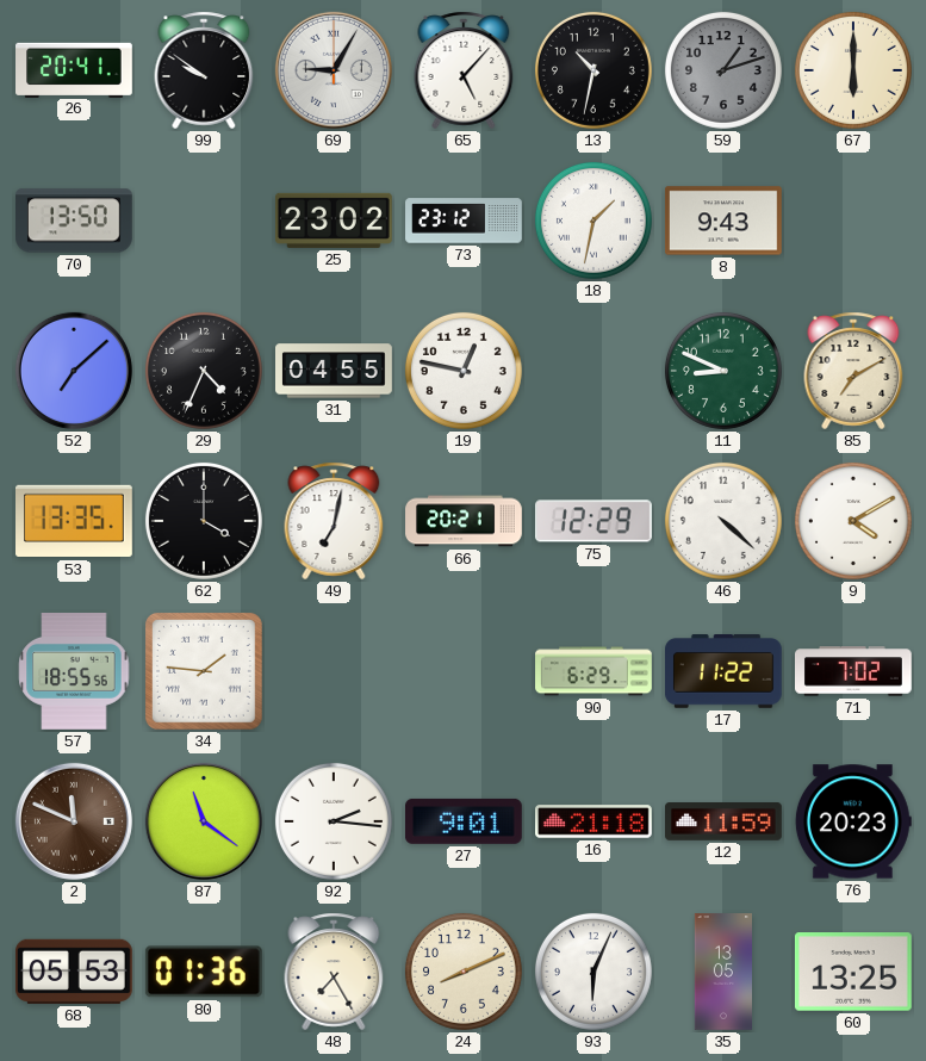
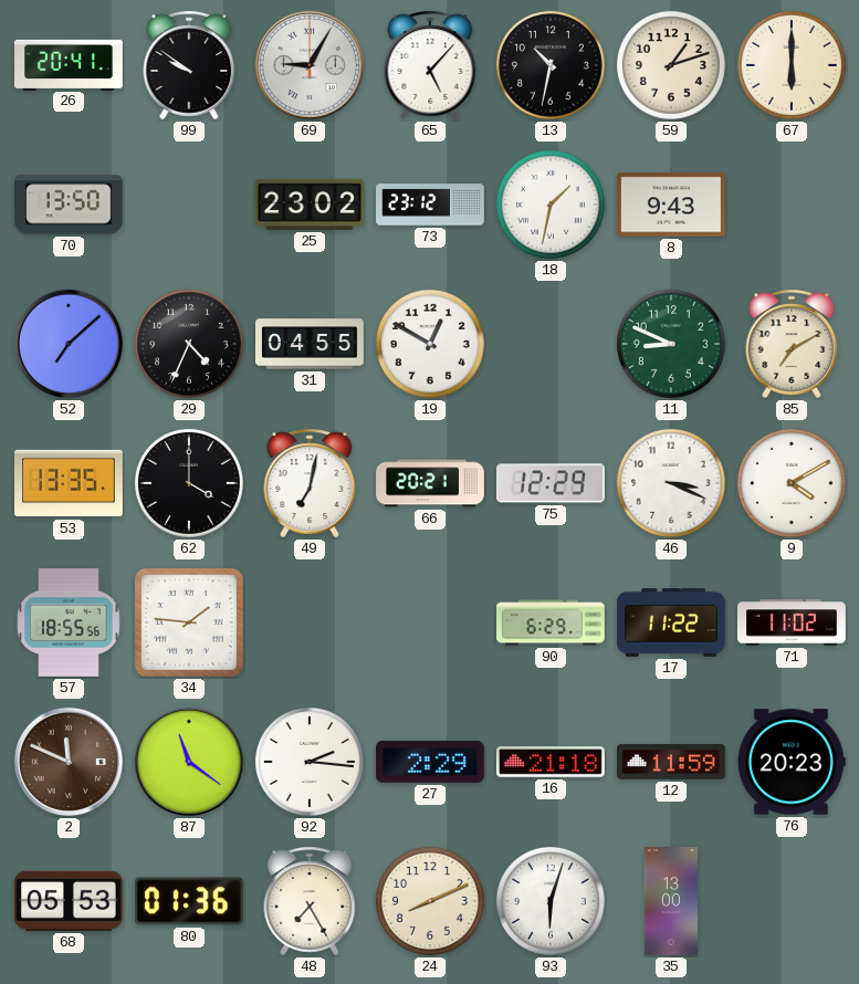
59 dial: grey -> cream
19: 12:47 -> 12:50
46: 4:22 -> 3:19
71: 7:02 -> 11:02
27: 9:01 -> 2:29
93: 6:04 -> 6:03
35: 13:05 -> 13:00
60: 13:25 -> none
